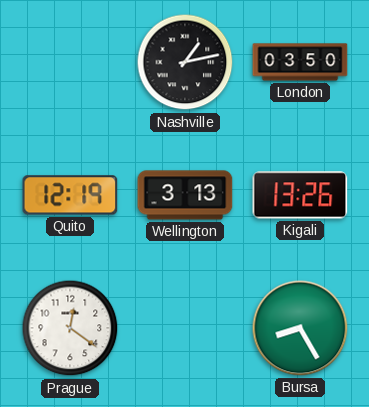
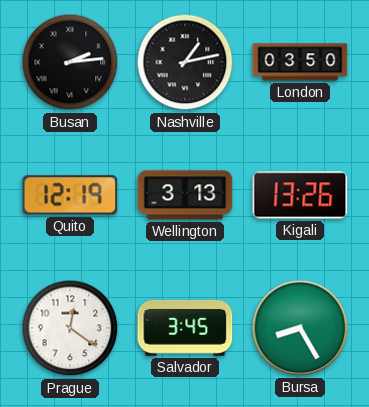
Busan: none -> 2:14
Salvador: none -> 3:45
